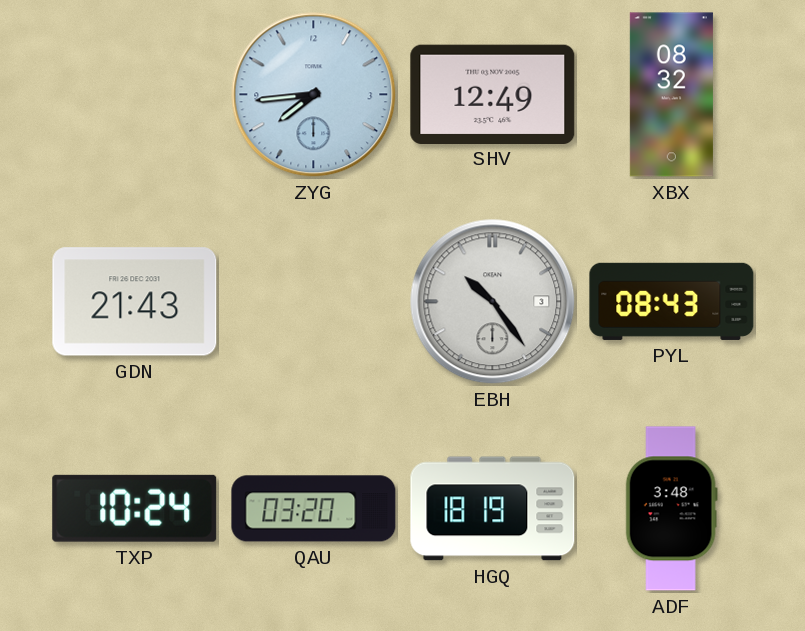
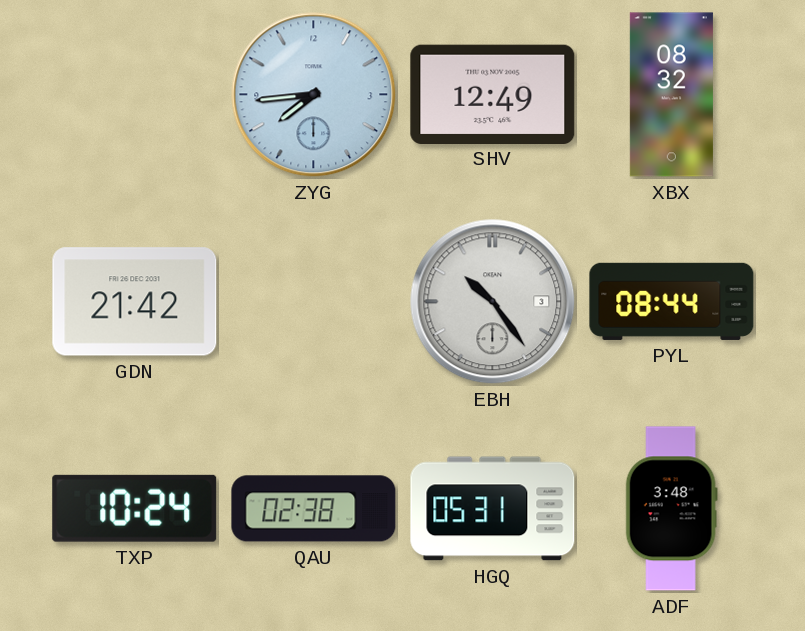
GDN: 21:43 -> 21:42
PYL: 08:43 -> 08:44
QAU: 03:20 -> 02:38
HGQ: 18:19 -> 05:31
